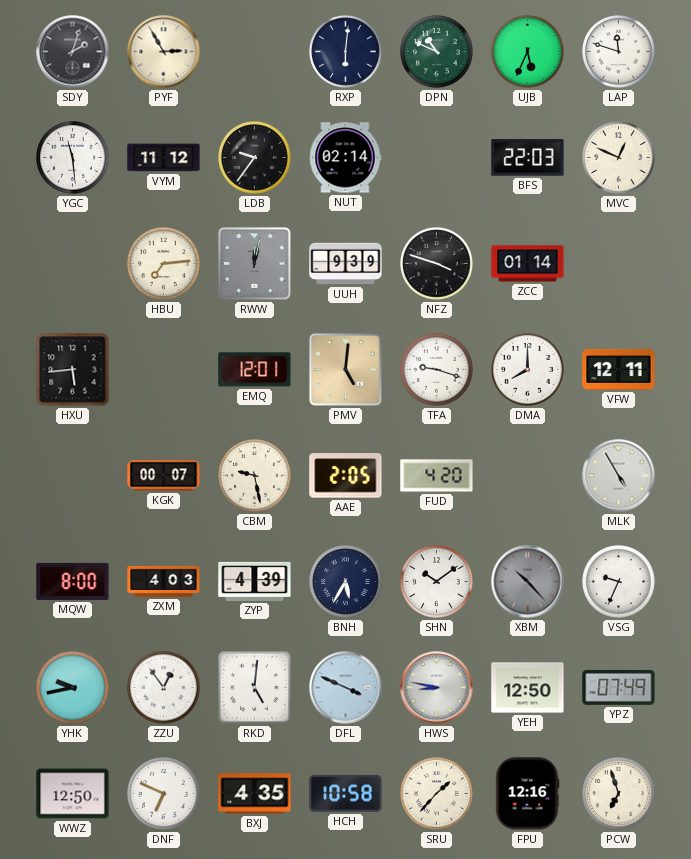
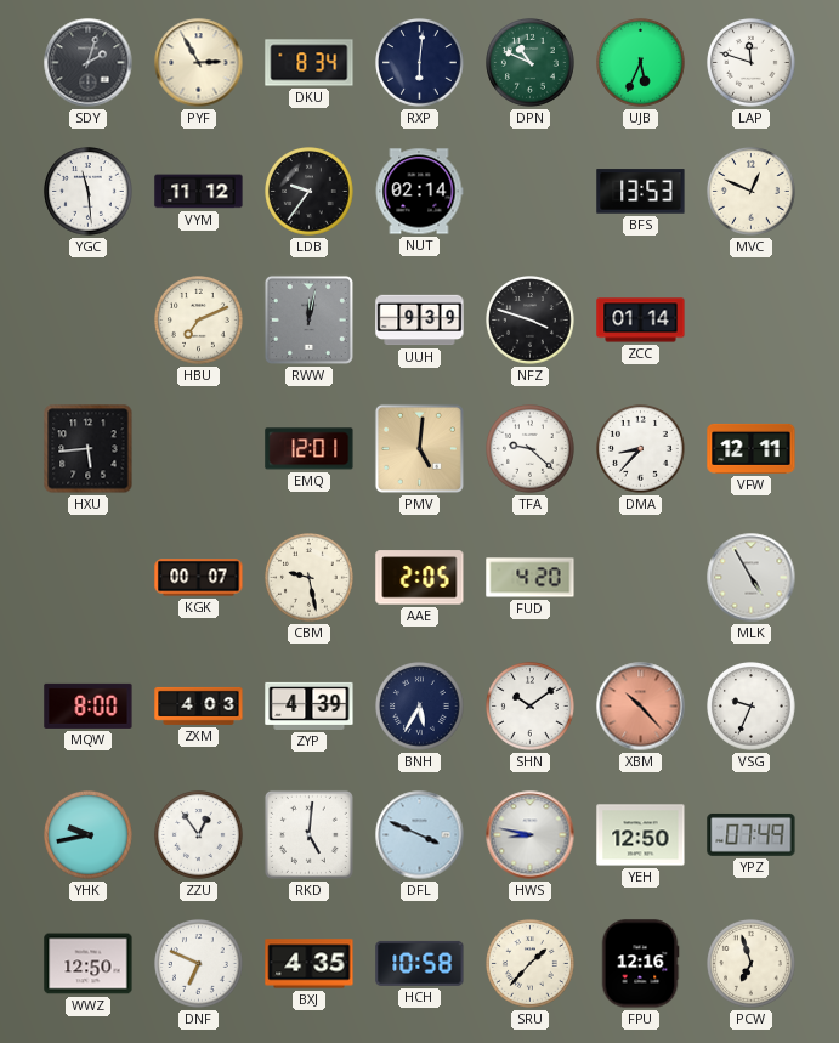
DKU: none -> 8:34
BFS: 22:03 -> 13:53
HBU: 7:14 -> 7:11
TFA: 9:18 -> 9:22
DMA: 8:00 -> 8:37
XBM dial: grey -> salmon
